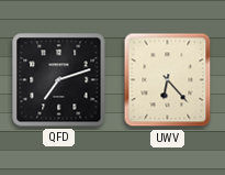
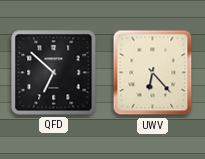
QFD: 7:12 -> 6:52
